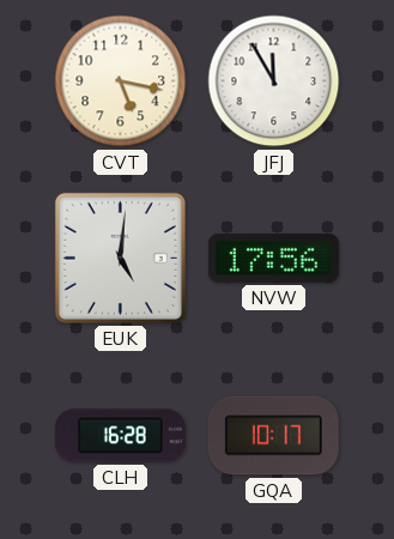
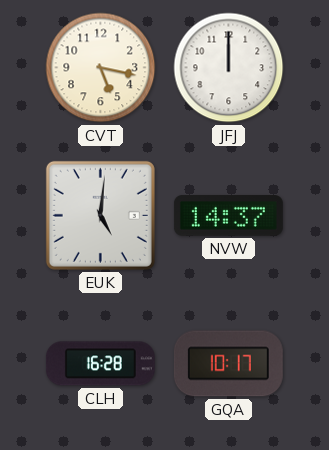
JFJ: 11:55 -> 12:00
NVW: 17:56 -> 14:37
